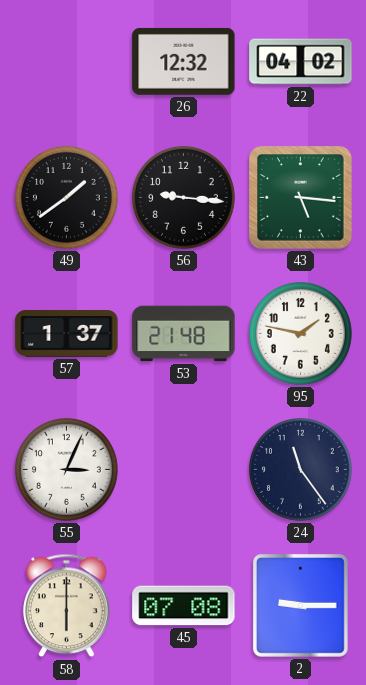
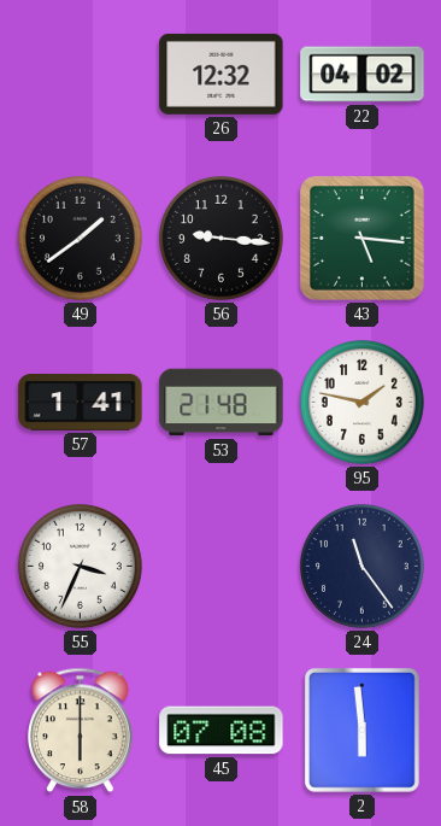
57: 1:37 -> 1:41
55: 3:04 -> 3:34
2: 9:15 -> 5:59
